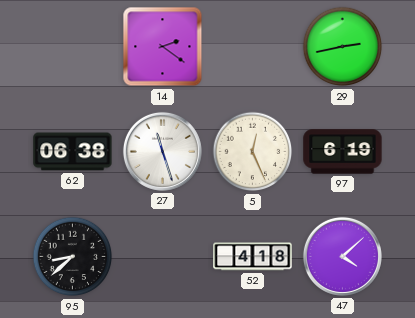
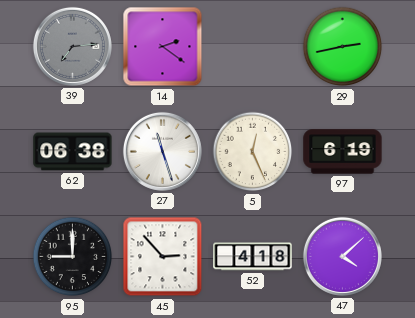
39: none -> 7:14
95: 8:38 -> 9:00
45: none -> 2:53
